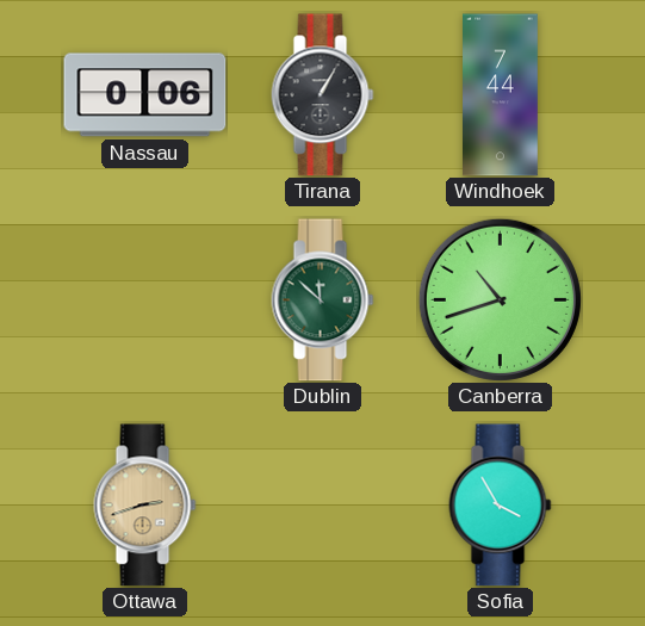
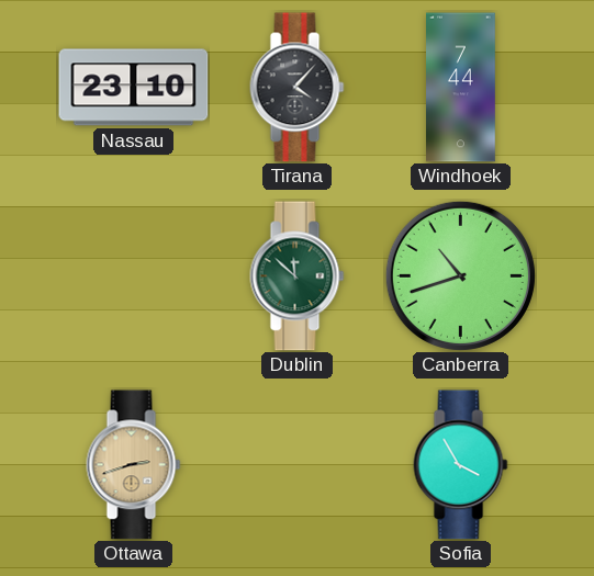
Nassau: 0:06 -> 23:10
Tirana: 1:05 -> 4:07
